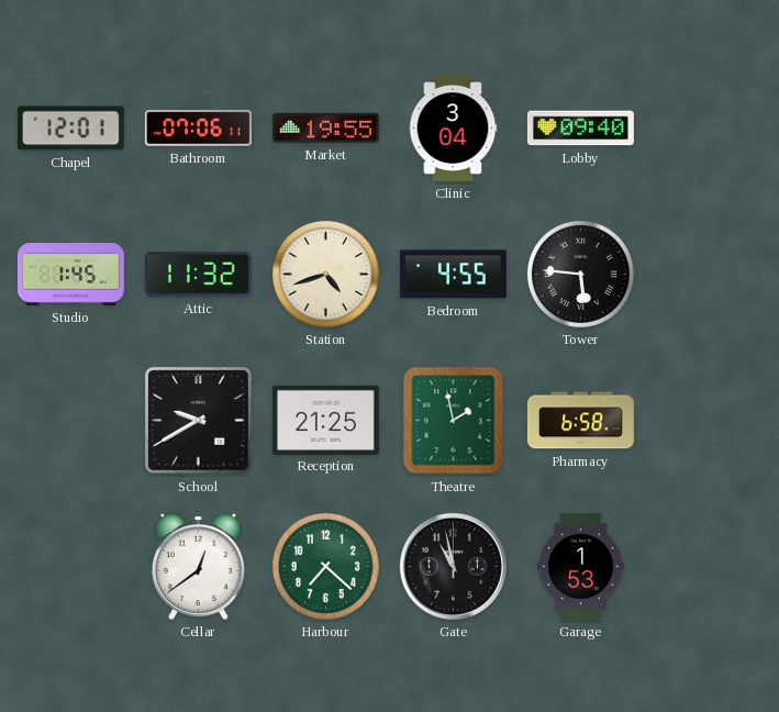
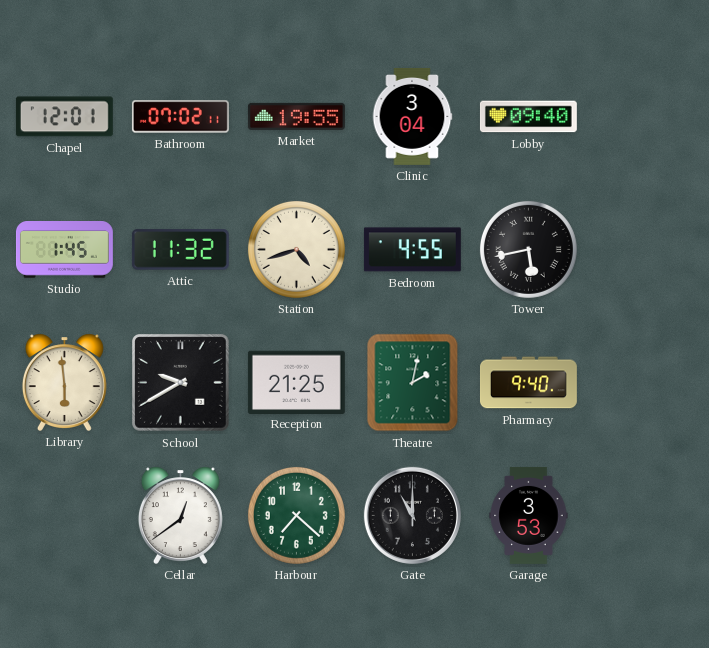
Bathroom: 07:06 -> 07:02
Tower: 5:46 -> 5:43
Library: none -> 5:59
Theatre: 1:58 -> 2:02
Pharmacy: 6:58 -> 9:40
Gate: 10:58 -> 11:00
Garage: 1:53 -> 3:53
